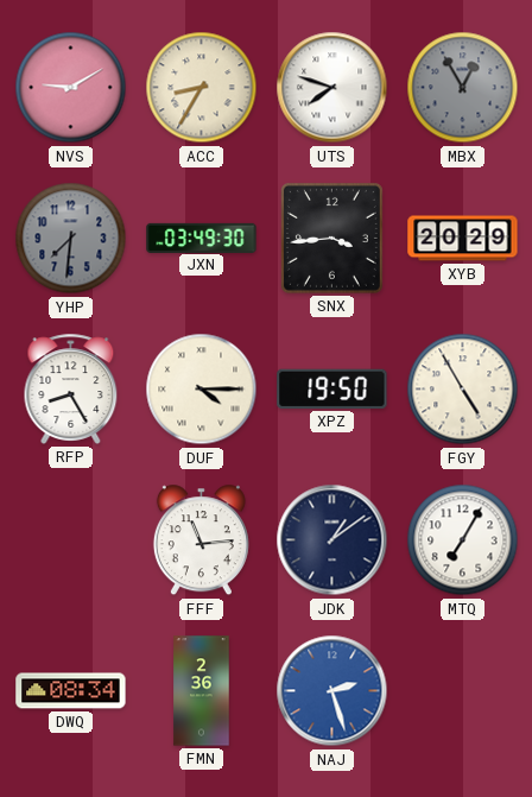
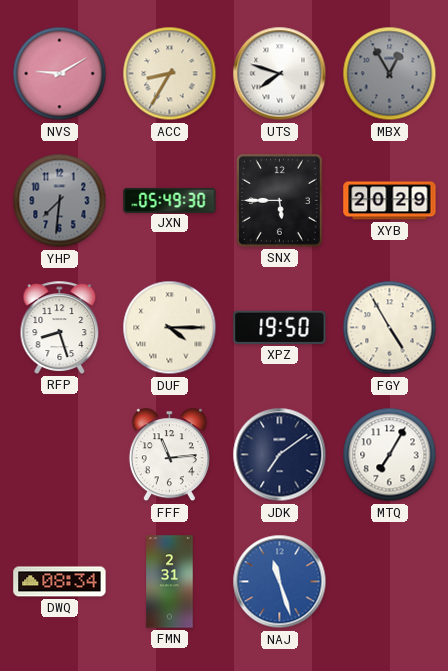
JXN: 03:49 -> 05:49
SNX: 3:44 -> 5:45
RFP: 8:25 -> 8:27
JDK: 1:09 -> 7:09
FMN: 2:36 -> 2:31
NAJ: 2:27 -> 11:27
